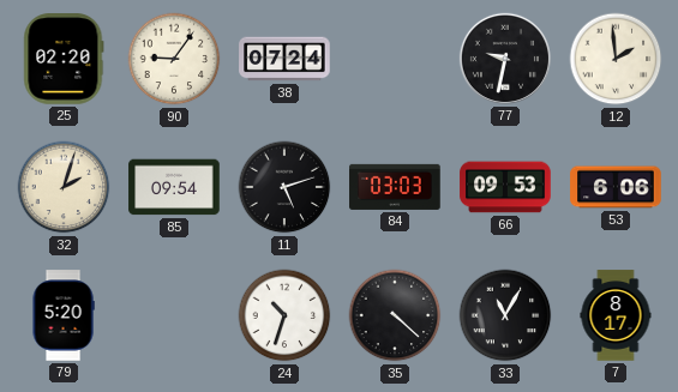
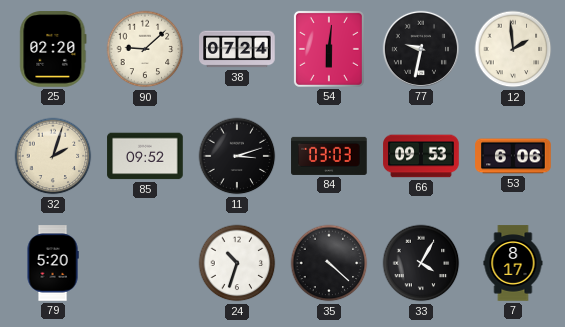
90: 9:06 -> 9:08
54: none -> 6:01
85: 09:54 -> 09:52
11: 5:12 -> 3:12
33: 11:05 -> 4:05
